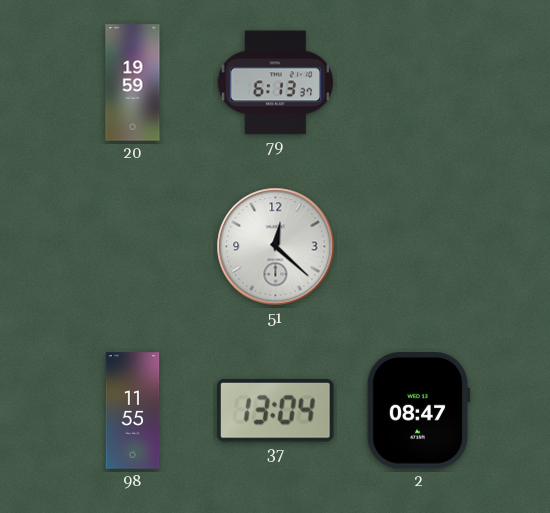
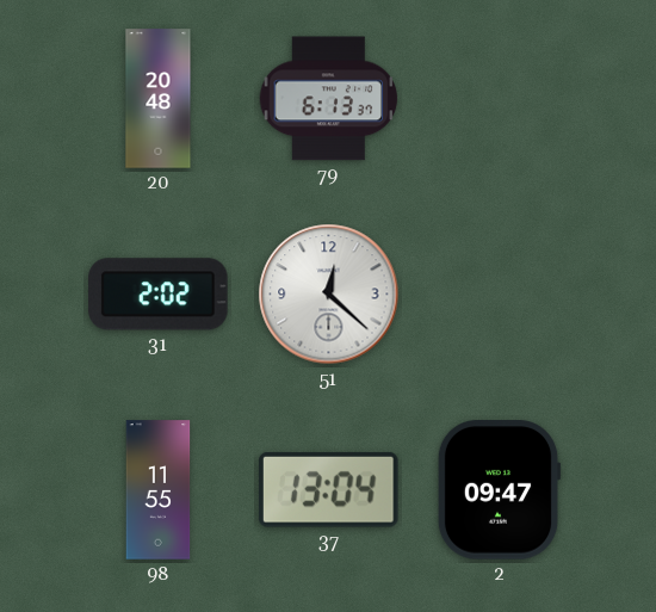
20: 19:59 -> 20:48
31: none -> 2:02
2: 08:47 -> 09:47
